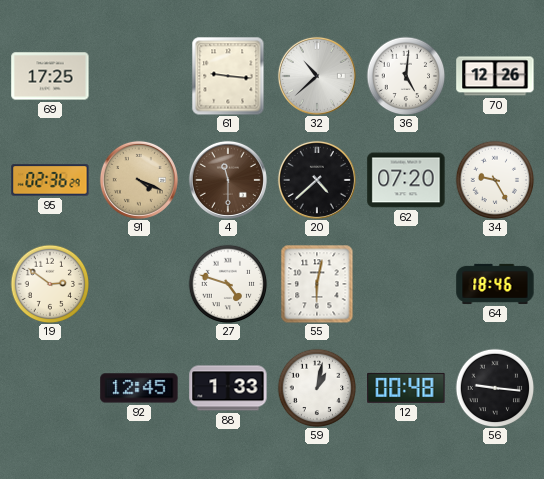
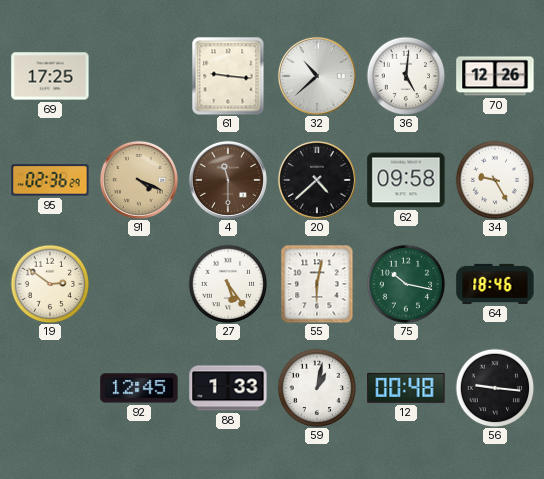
62: 07:20 -> 09:58
27: 4:48 -> 5:24
75: none -> 10:17
